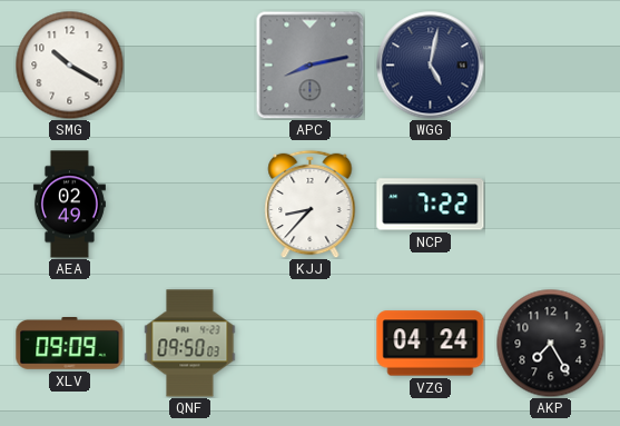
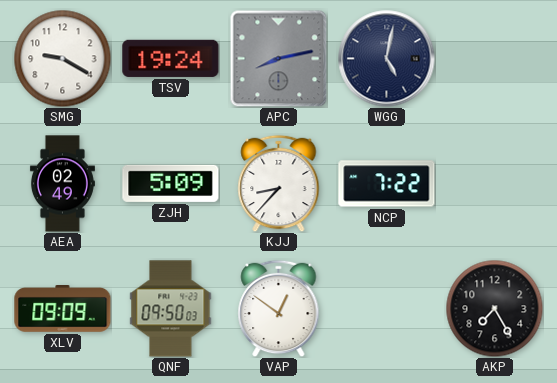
SMG: 10:20 -> 9:20
TSV: none -> 19:24
ZJH: none -> 5:09
VAP: none -> 12:51
VZG: 04:24 -> none
